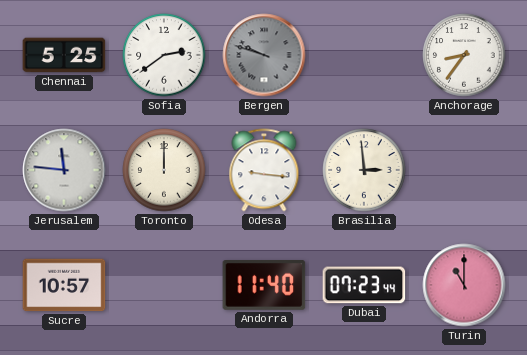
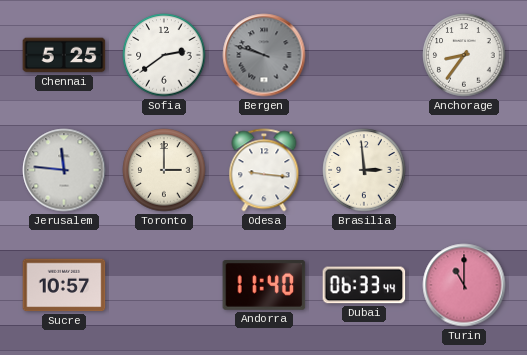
Toronto: 12:00 -> 3:00
Dubai: 07:23 -> 06:33
